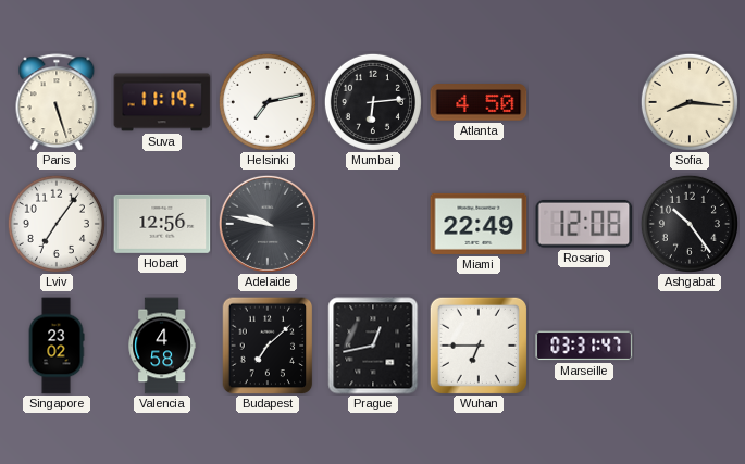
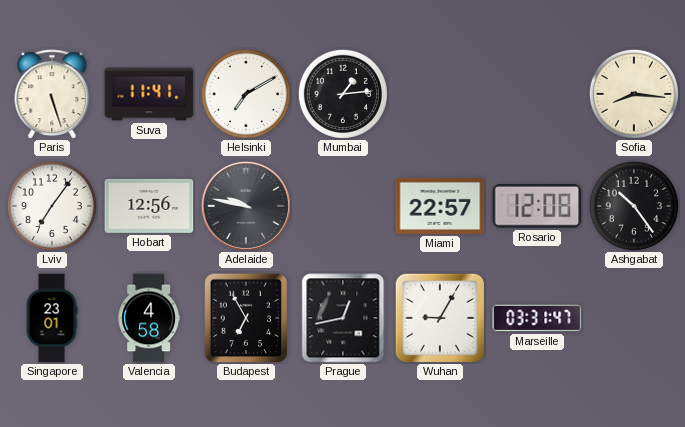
Suva: 11:19 -> 11:41
Helsinki: 7:13 -> 7:10
Mumbai: 6:14 -> 1:14
Atlanta: 4:50 -> none
Miami: 22:49 -> 22:57
Singapore: 23:02 -> 23:01
Budapest: 7:08 -> 6:55
Wuhan: 6:45 -> 9:05
